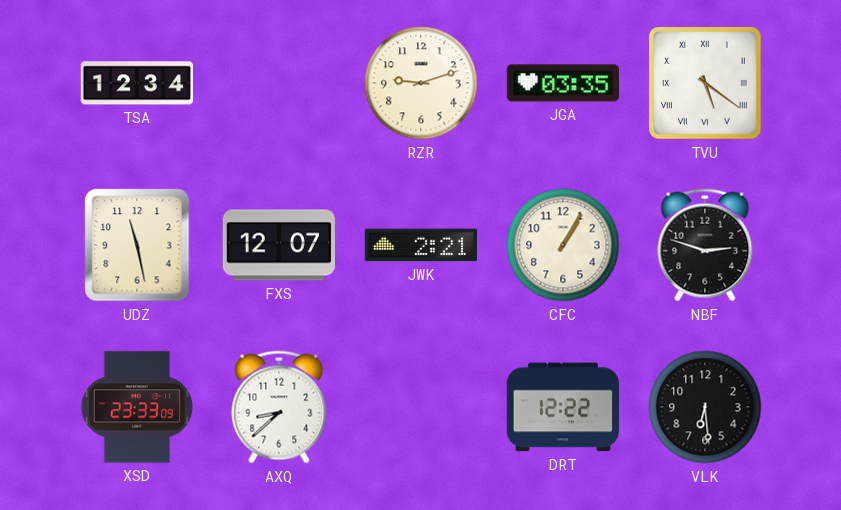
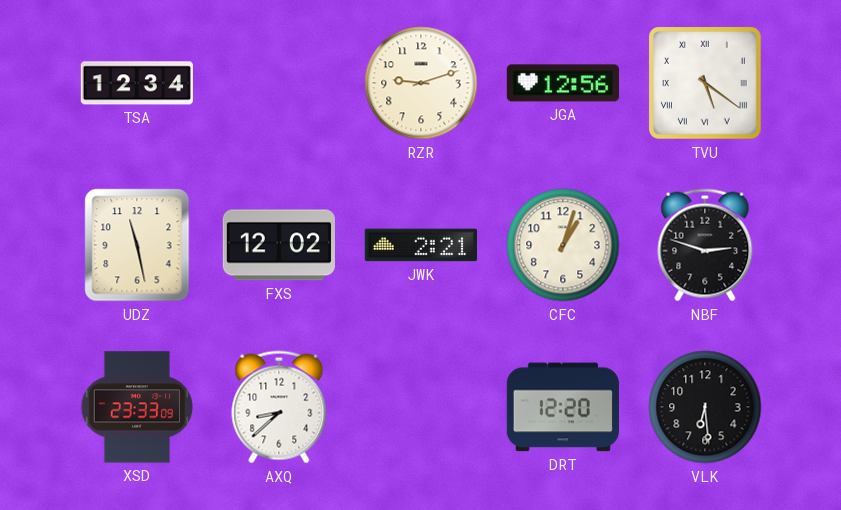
JGA: 03:35 -> 12:56
FXS: 12:07 -> 12:02
CFC: 1:05 -> 1:03
DRT: 12:22 -> 12:20
